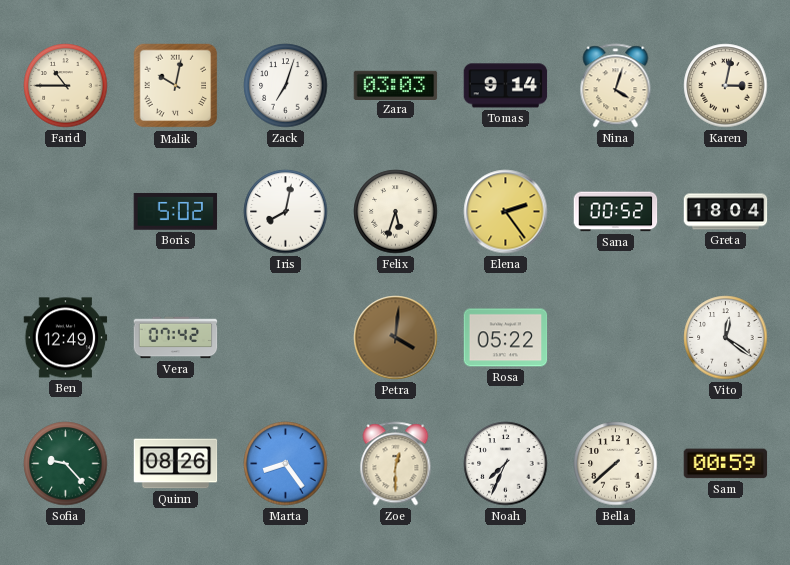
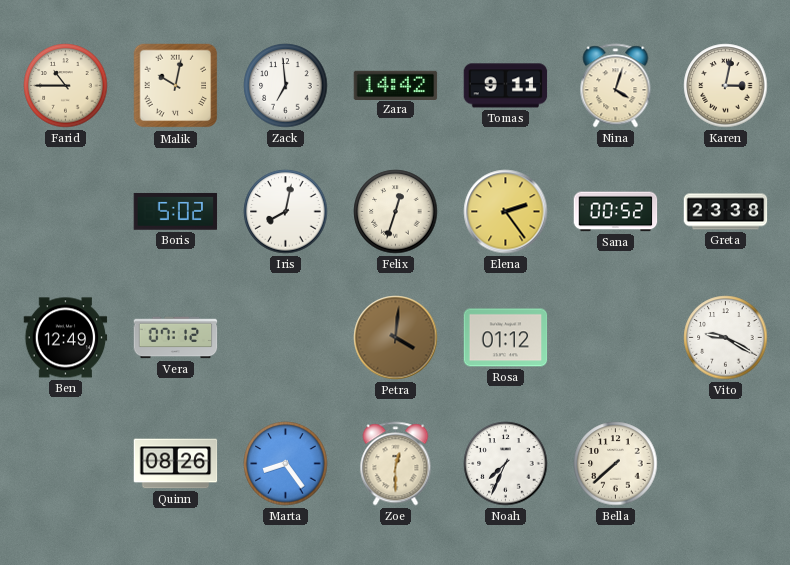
Zack: 7:03 -> 6:59
Zara: 03:03 -> 14:42
Tomas: 9:14 -> 9:11
Felix: 5:33 -> 12:33
Greta: 18:04 -> 23:38
Vera: 07:42 -> 07:12
Rosa: 05:22 -> 01:12
Vito: 12:21 -> 9:20
Sofia: 9:23 -> none
Sam: 00:59 -> none
